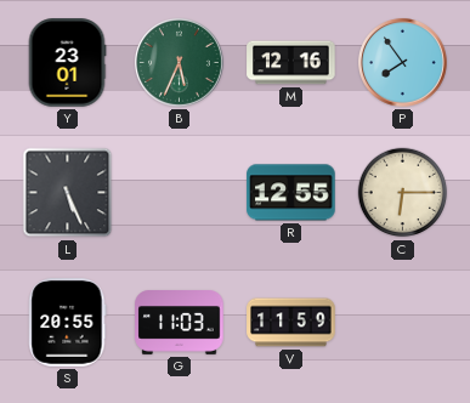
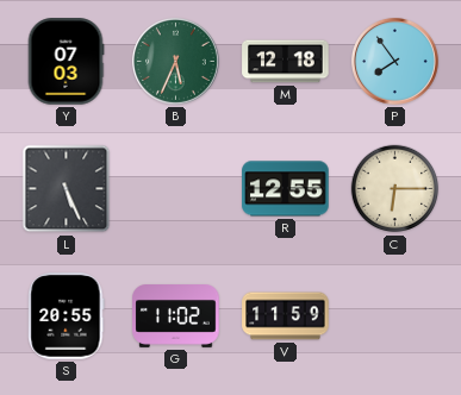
Y: 23:01 -> 07:03
M: 12:16 -> 12:18
G: 11:03 -> 11:02
